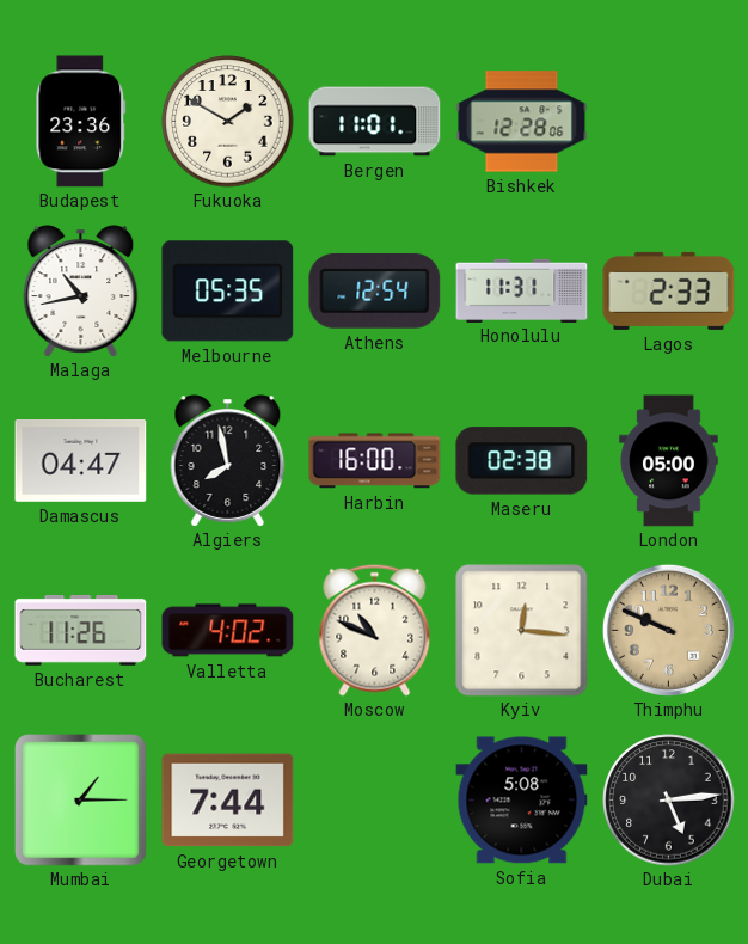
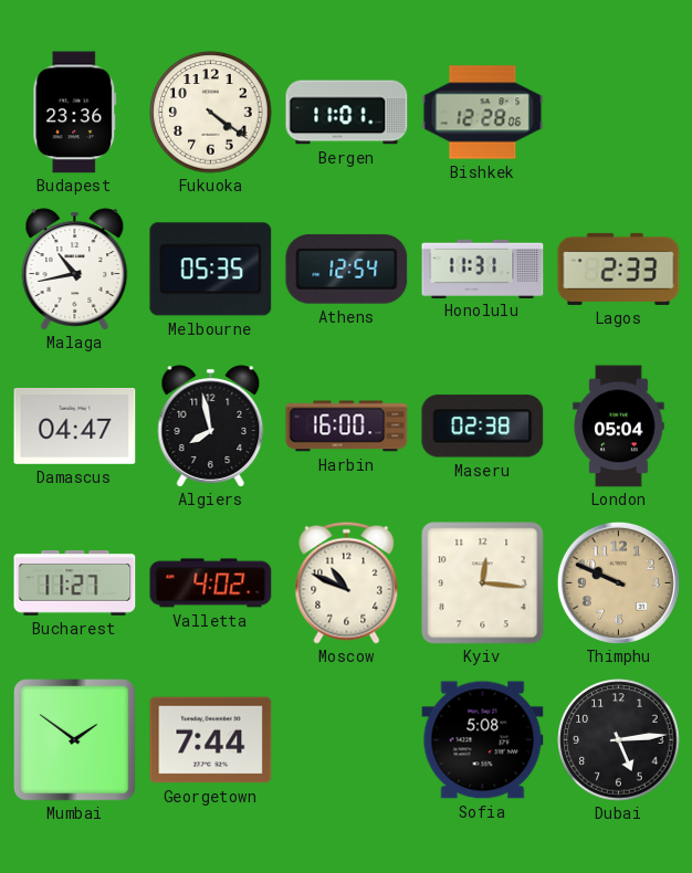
Fukuoka: 1:50 -> 4:21
London: 05:00 -> 05:04
Bucharest: 11:26 -> 11:27
Mumbai: 1:15 -> 1:51
